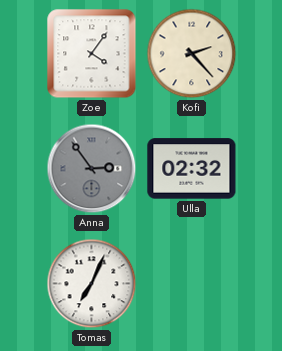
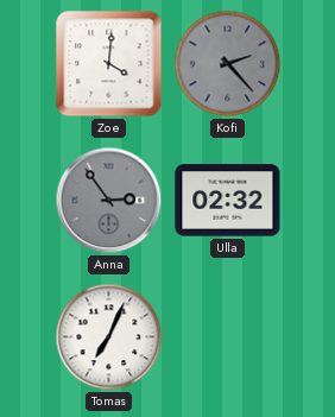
Zoe: 4:06 -> 4:01
Kofi dial: cream -> grey
